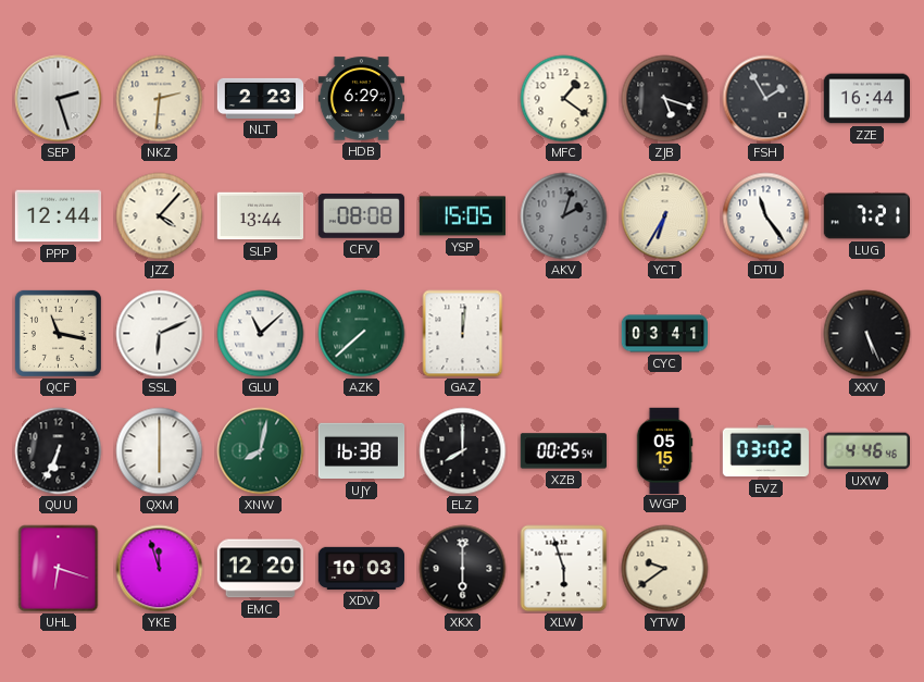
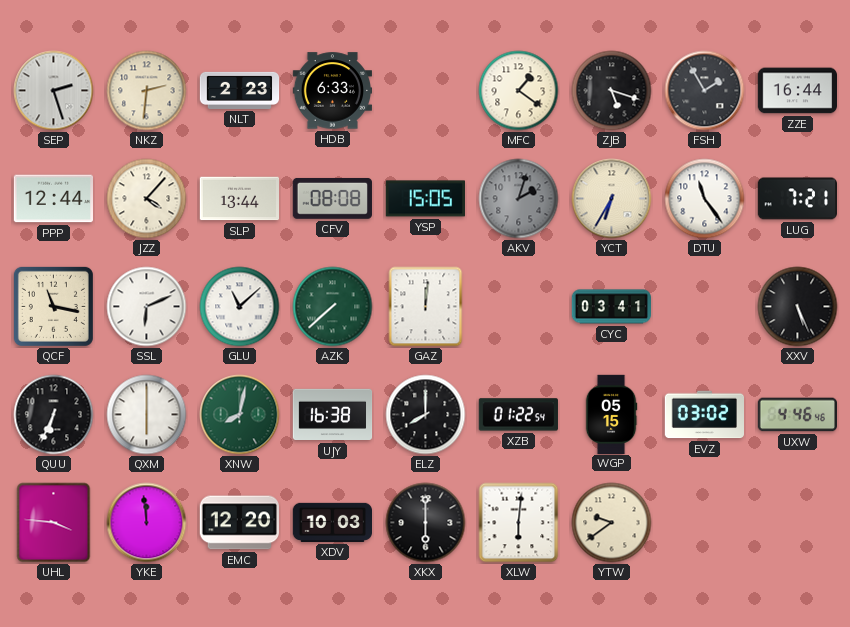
HDB: 6:29 -> 6:33
XZB: 00:25 -> 01:22
UHL: 6:18 -> 3:46
YKE: 11:57 -> 11:59
XLW: 5:57 -> 6:01
